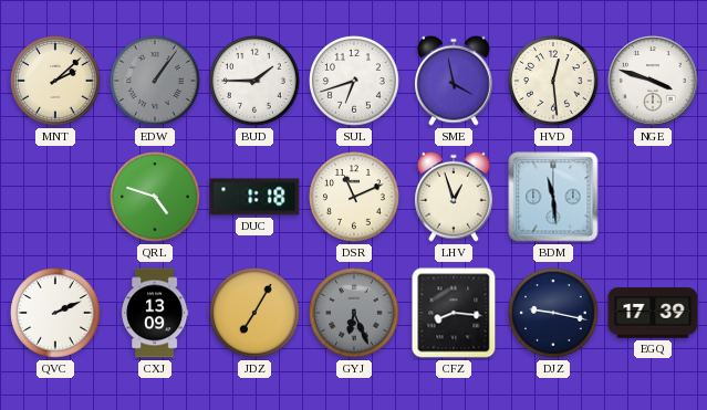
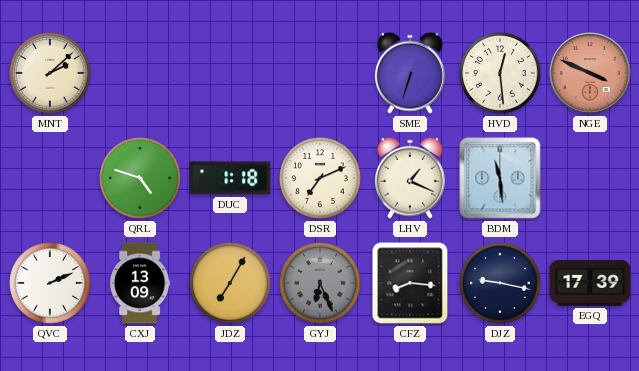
EDW: 1:06 -> none
BUD: 1:45 -> none
SUL: 6:42 -> none
SME: 3:58 -> 6:33
NGE: 3:48 -> 3:49
NGE dial: white -> salmon
DSR: 11:11 -> 7:11
LHV: 12:57 -> 1:19
